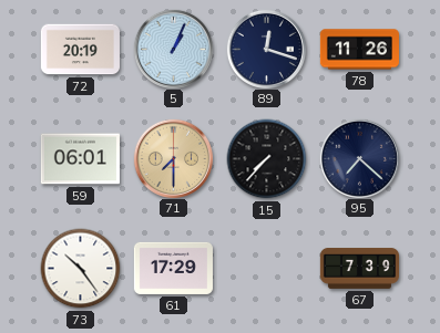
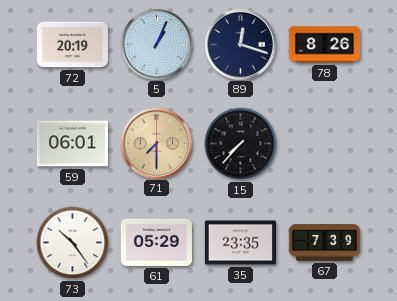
78: 11:26 -> 8:26
95: 7:22 -> none
61: 17:29 -> 05:29
35: none -> 23:35
